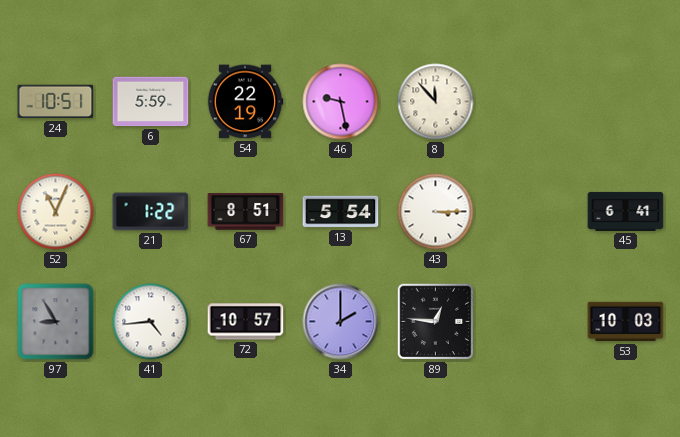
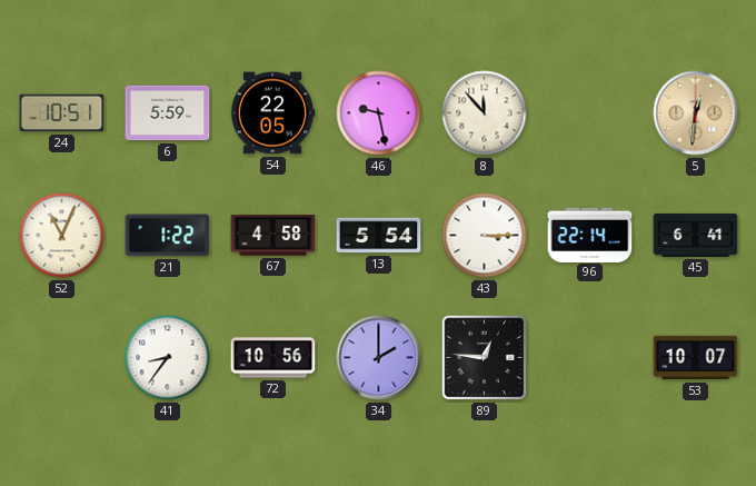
54: 22:19 -> 22:05
5: none -> 12:31
67: 8:51 -> 4:58
96: none -> 22:14
97: 8:55 -> none
41: 4:44 -> 8:36
72: 10:57 -> 10:56
53: 10:03 -> 10:07
